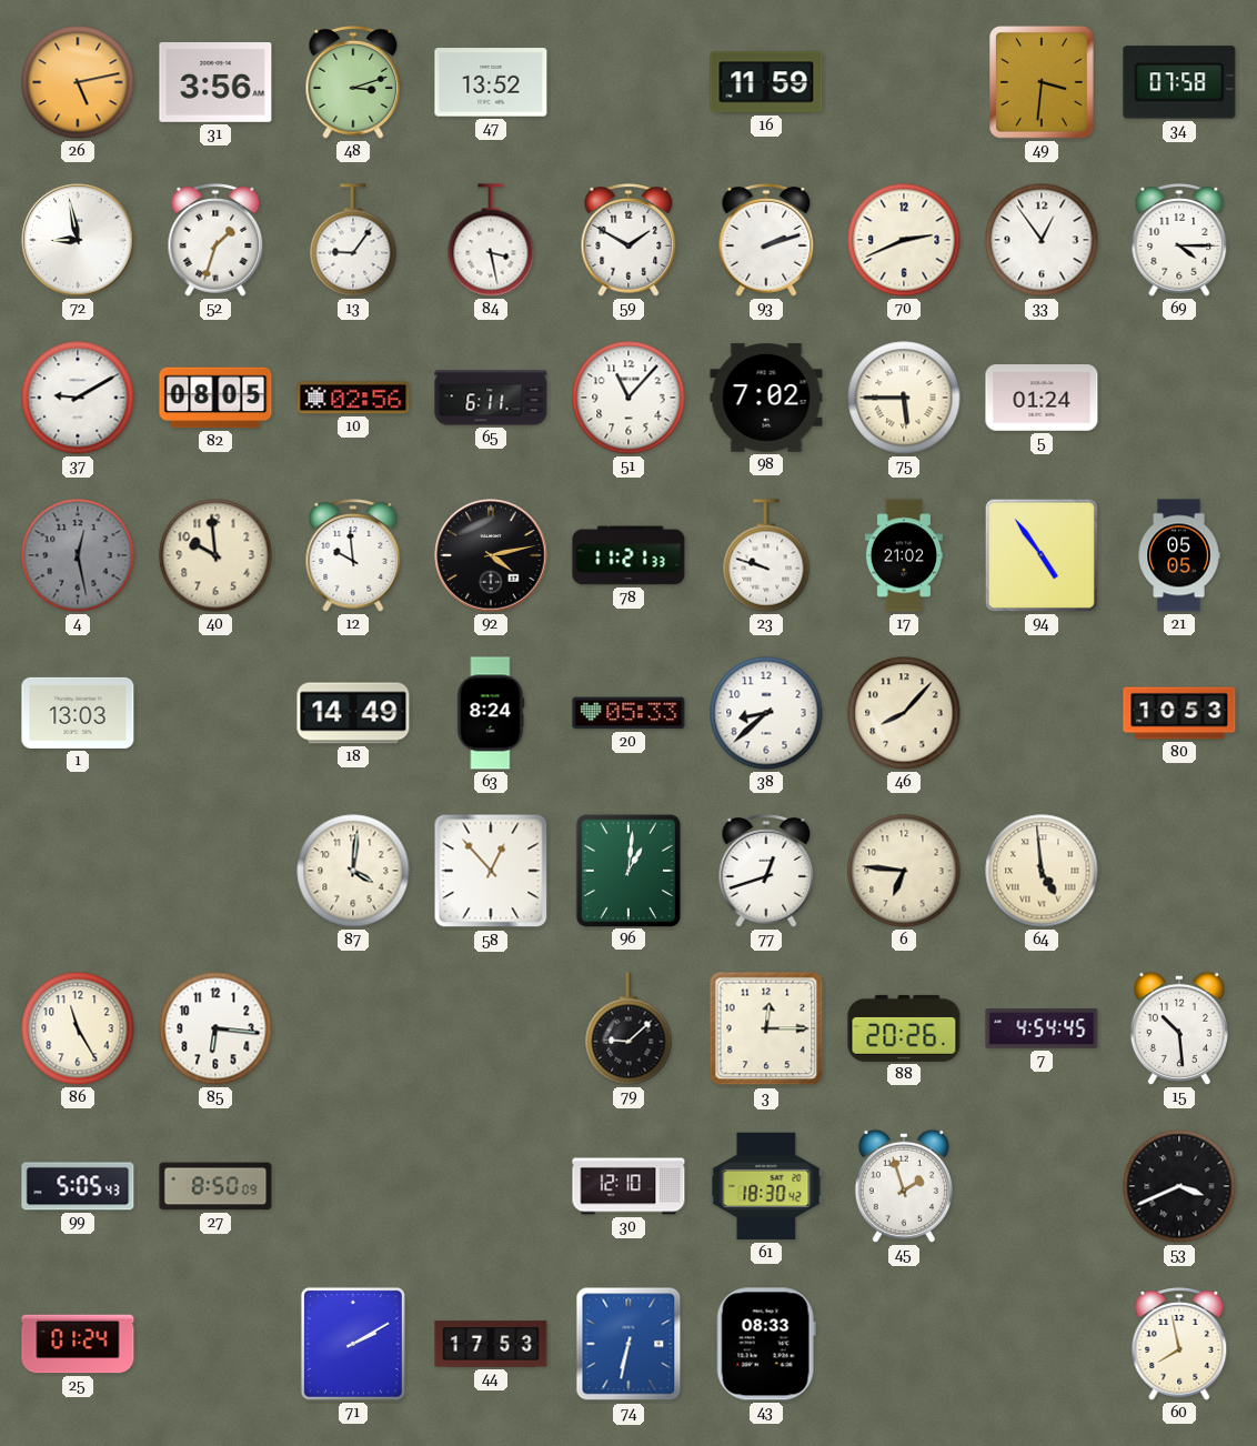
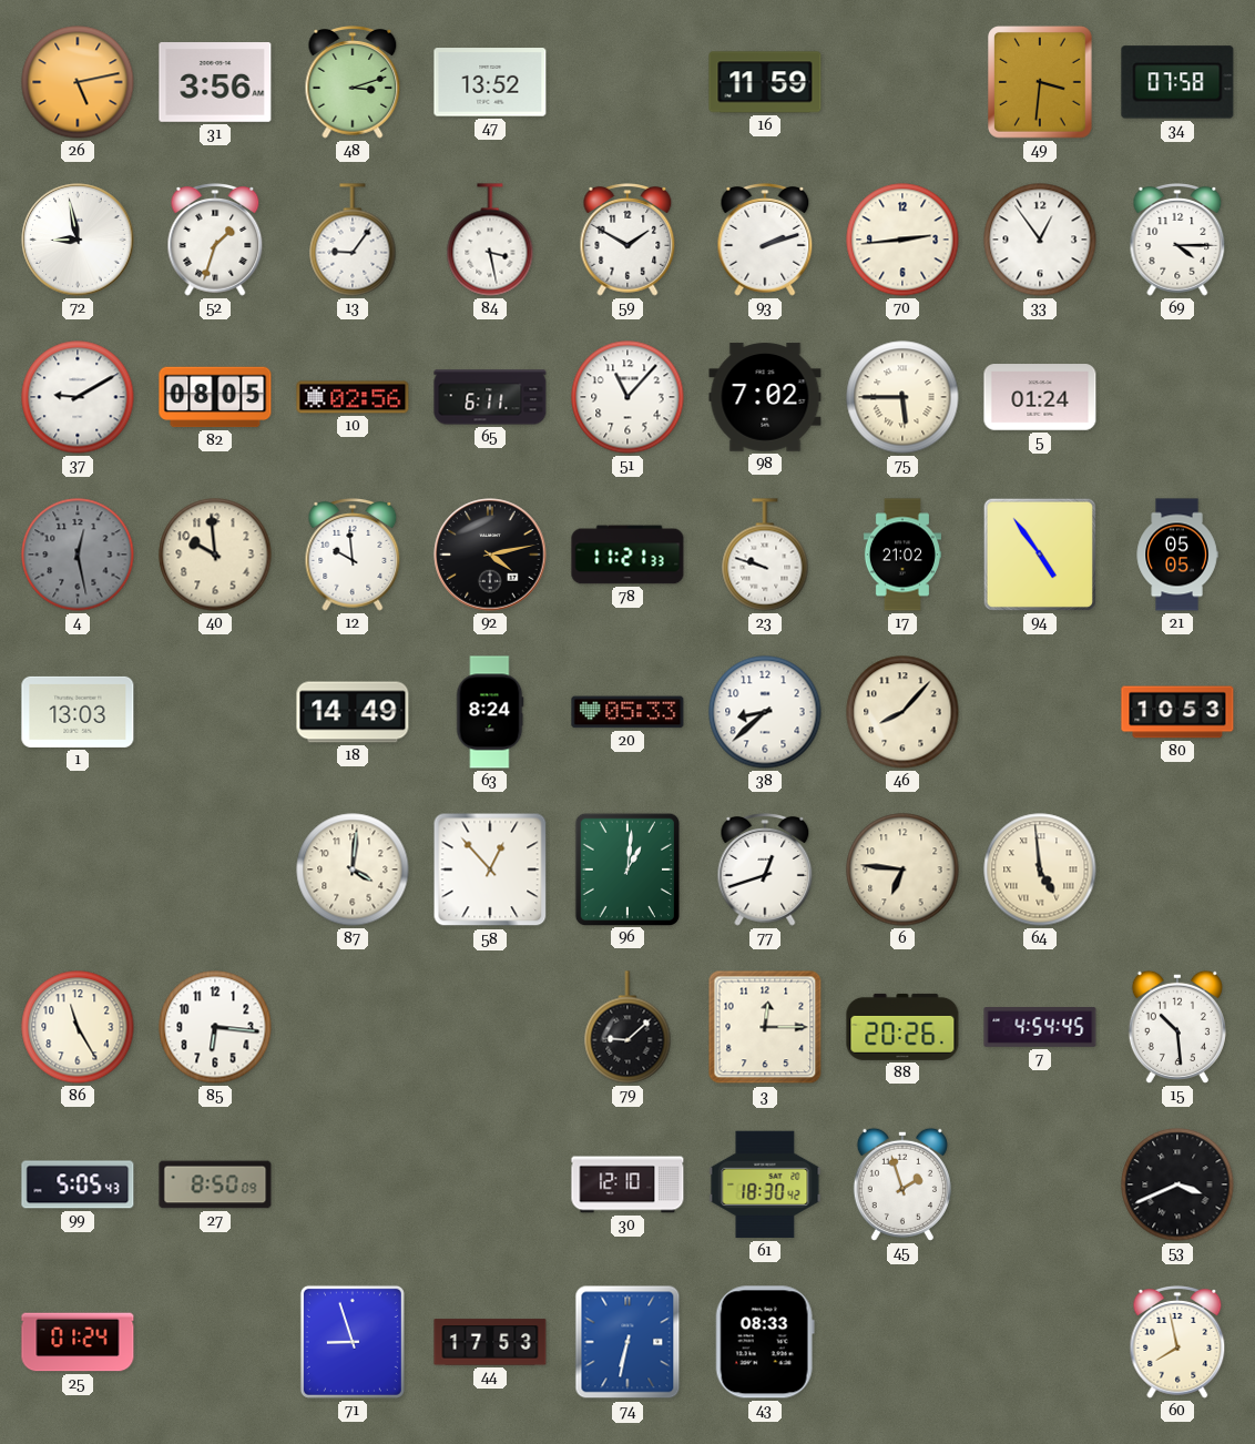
70: 2:41 -> 2:44
71: 2:10 -> 8:57
